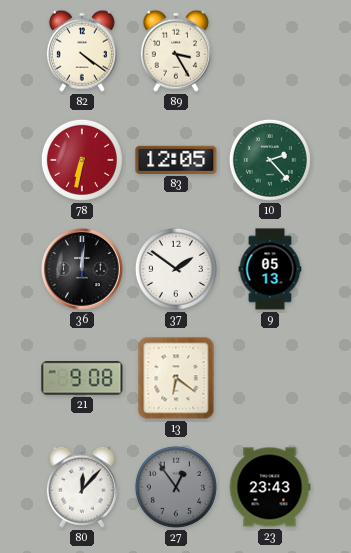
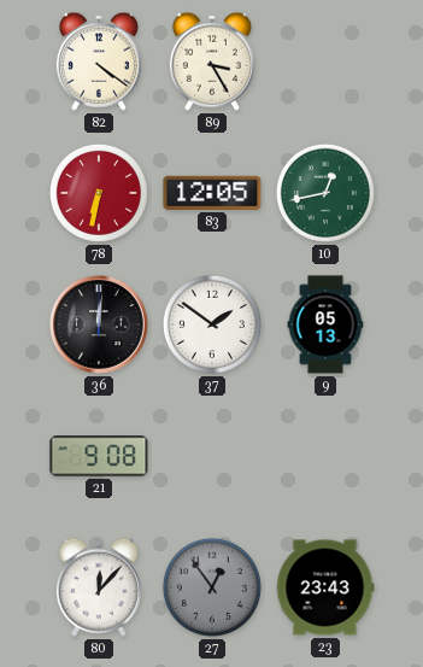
10: 2:23 -> 12:43
13: 6:21 -> none
